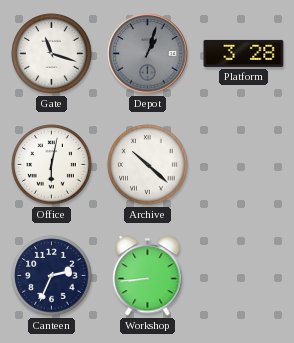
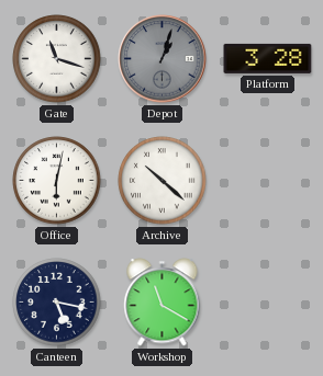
Canteen: 2:34 -> 5:17
Workshop: 8:44 -> 11:20
